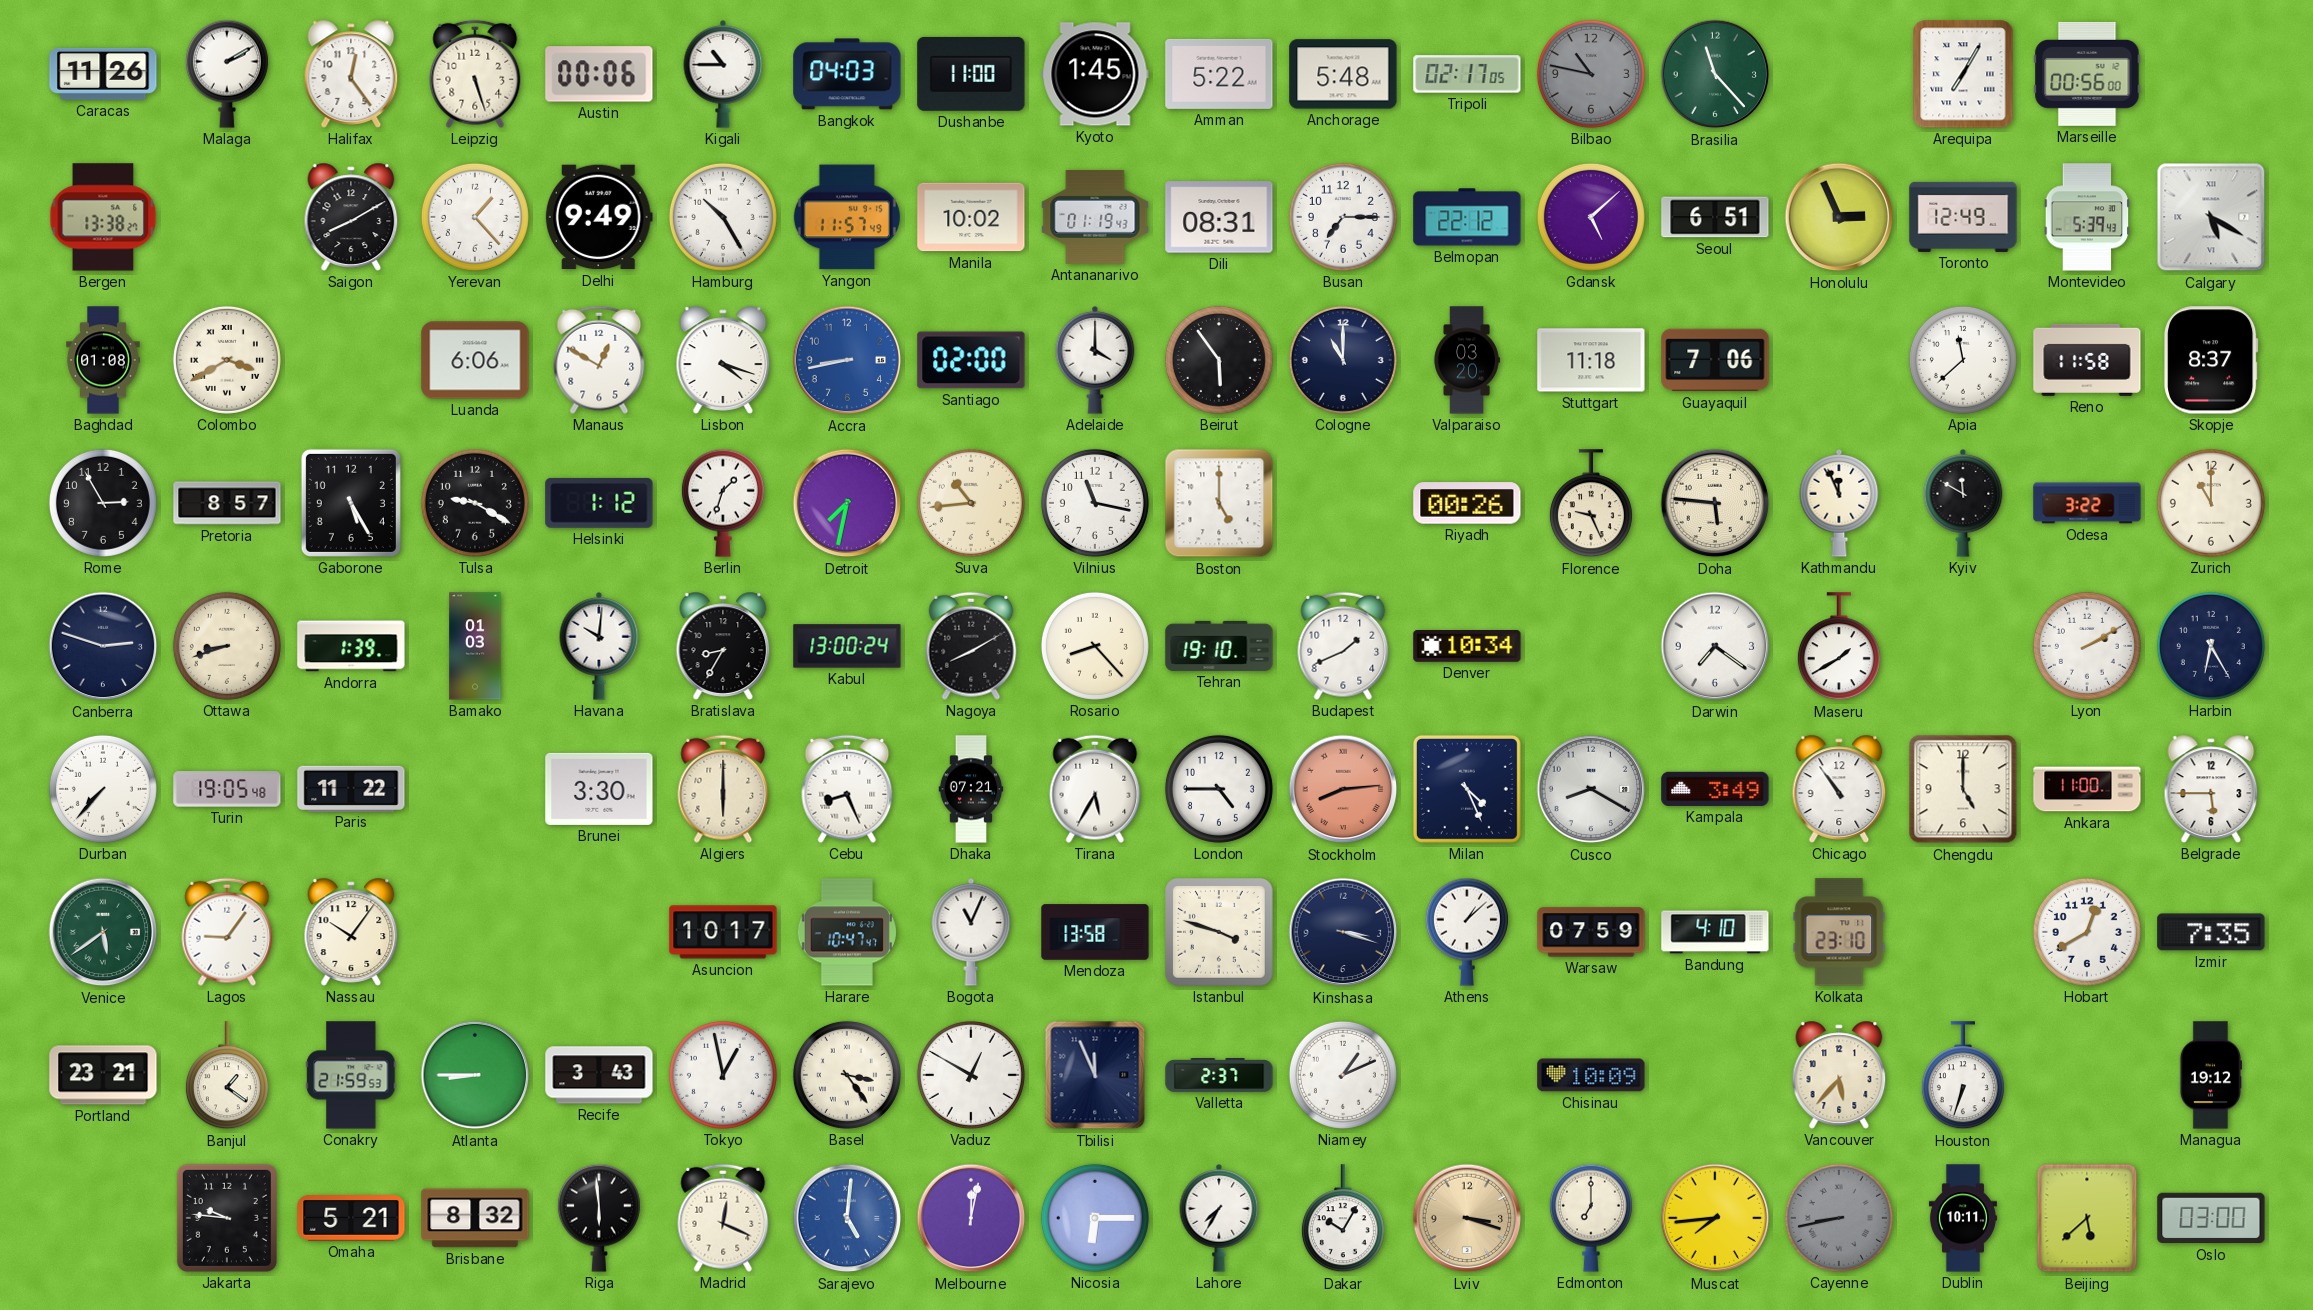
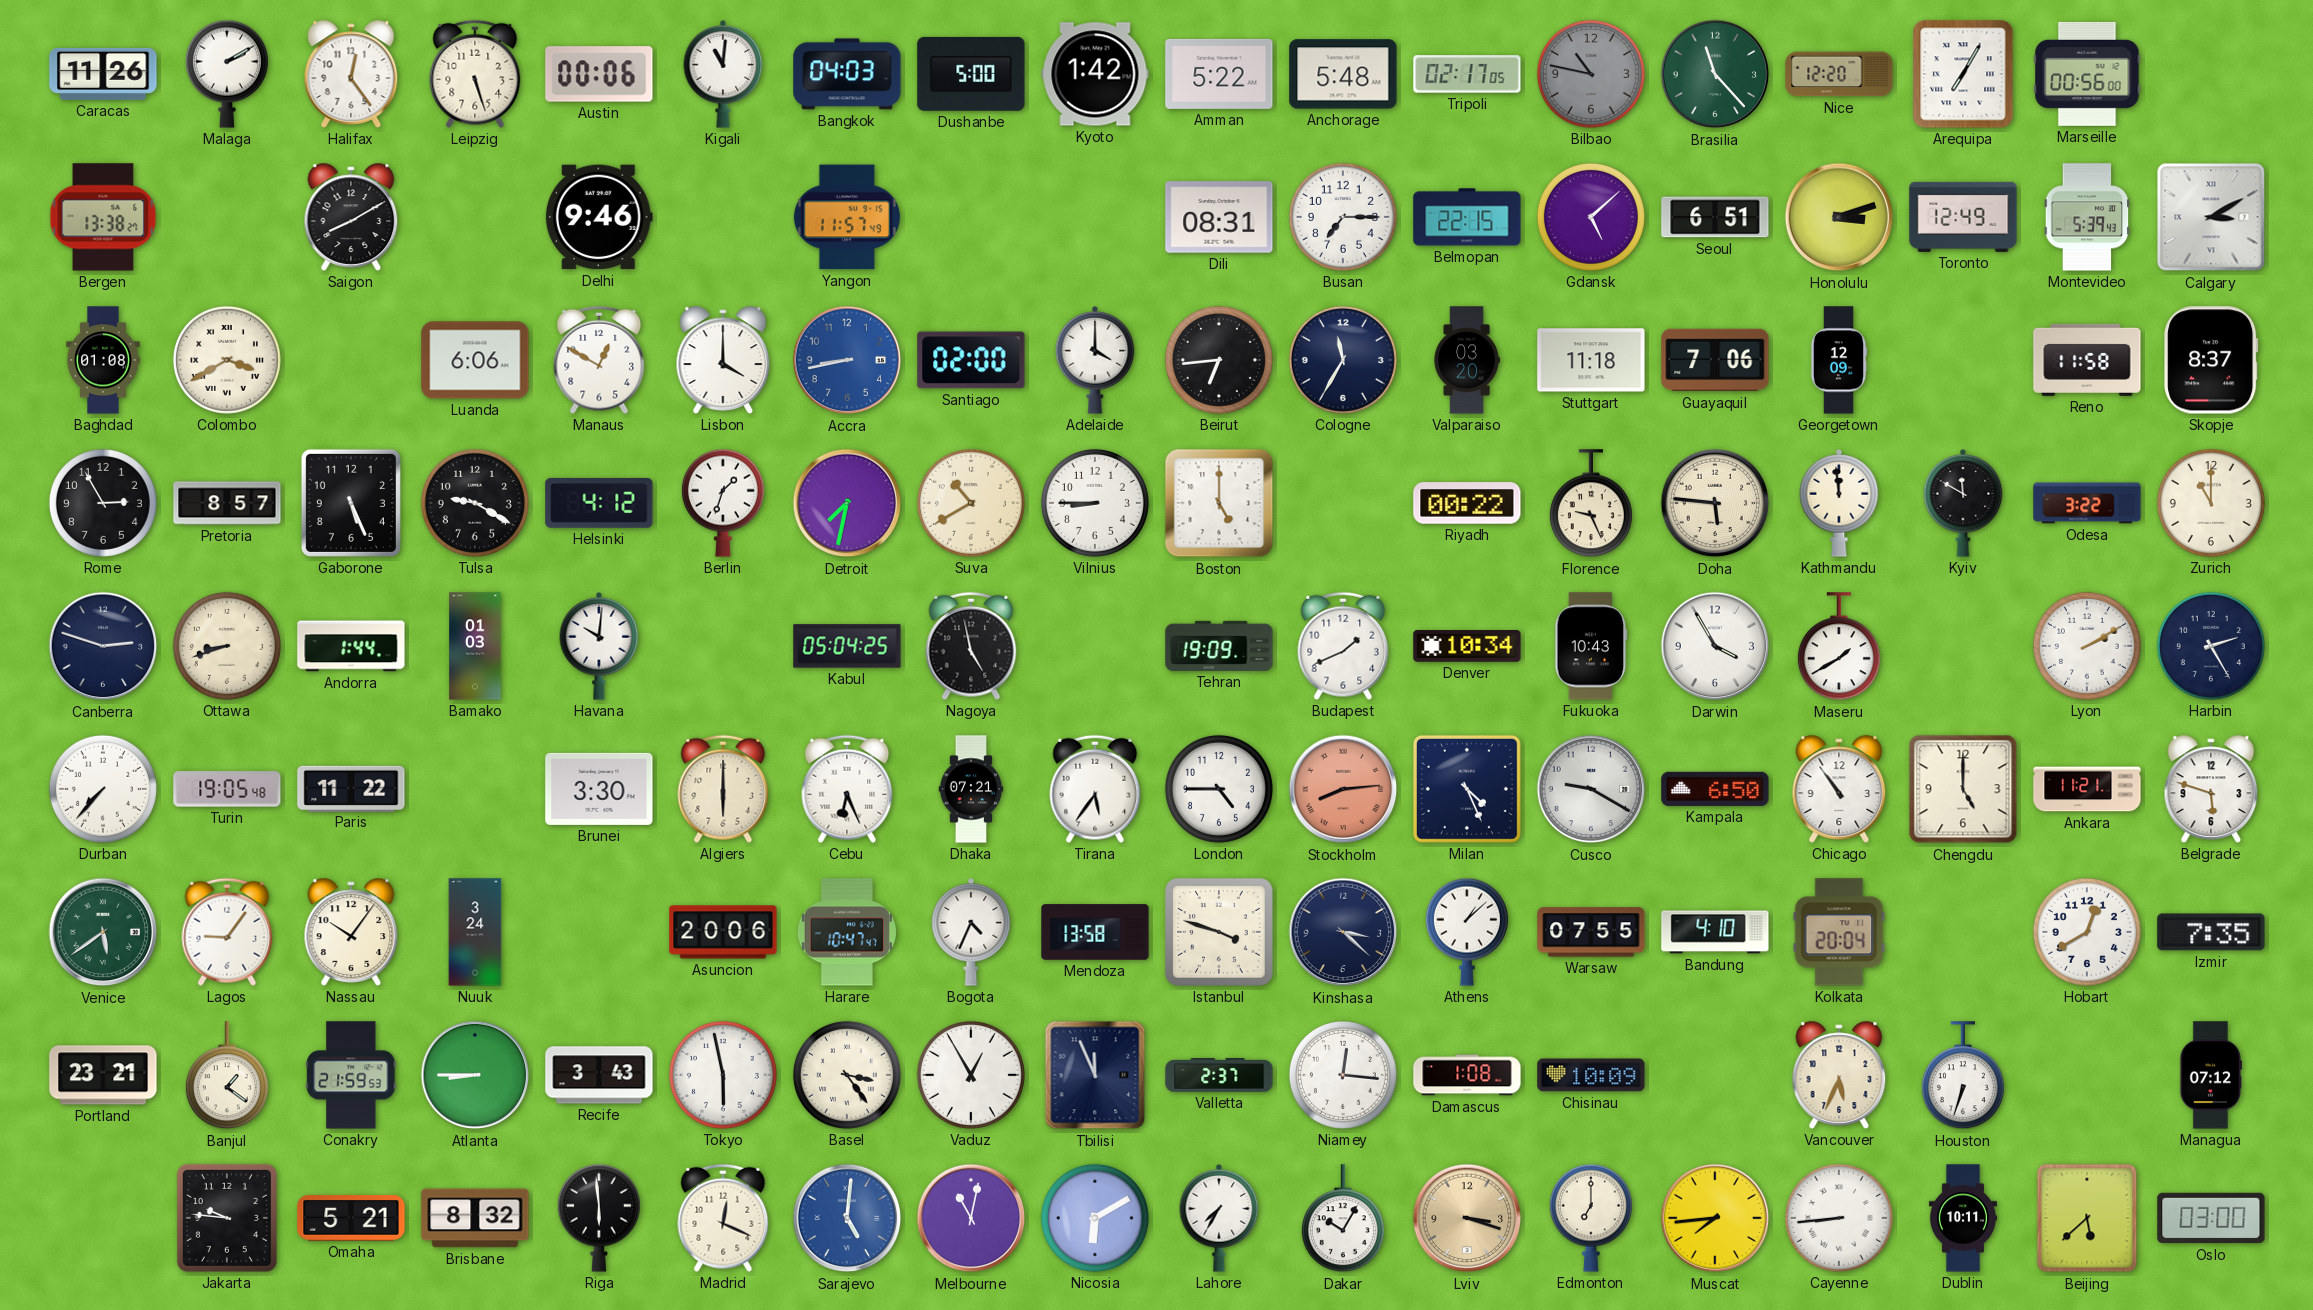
Kigali: 10:45 -> 11:01
Dushanbe: 11:00 -> 5:00
Kyoto: 1:45 -> 1:42
Nice: none -> 12:20
Yerevan: 1:23 -> none
Delhi: 9:49 -> 9:46
Hamburg: 10:25 -> none
Manila: 10:02 -> none
Antananarivo: 01:19 -> none
Belmopan: 22:12 -> 22:15
Honolulu: 2:56 -> 3:12
Calgary: 5:20 -> 3:10
Lisbon: 4:18 -> 4:00
Beirut: 5:54 -> 6:44
Cologne: 11:00 -> 11:35
Georgetown: none -> 12:09
Apia: 11:38 -> none
Gaborone: 5:25 -> 5:26
Helsinki: 1:12 -> 4:12
Suva: 10:44 -> 10:40
Vilnius: 11:17 -> 8:45
Riyadh: 00:26 -> 00:22
Kathmandu: 11:56 -> 11:59
Andorra: 1:39 -> 1:44
Bratislava: 8:35 -> none
Kabul: 13:00 -> 05:04
Nagoya: 8:10 -> 4:58
Rosario: 8:23 -> none
Tehran: 19:10 -> 19:09
Fukuoka: none -> 10:43
Darwin: 7:21 -> 3:55
Harbin: 6:25 -> 2:25
Cebu: 8:26 -> 6:26
Tirana: 5:35 -> 5:36
Cusco: 8:20 -> 9:20
Kampala: 3:49 -> 6:50
Ankara: 11:00 -> 11:21
Belgrade: 5:45 -> 5:48
Nuuk: none -> 3:24
Asuncion: 10:17 -> 20:06
Bogota: 11:04 -> 4:34
Kinshasa: 3:18 -> 3:22
Warsaw: 07:59 -> 07:55
Kolkata: 23:10 -> 20:04
Tokyo: 12:58 -> 5:58
Vaduz: 12:50 -> 12:55
Niamey: 1:11 -> 12:16
Damascus: none -> 1:08
Vancouver: 5:37 -> 5:34
Managua: 19:12 -> 07:12
Melbourne: 12:02 -> 11:02
Nicosia: 6:15 -> 6:10
Cayenne: 8:43 -> 8:44
Cayenne dial: grey -> white
